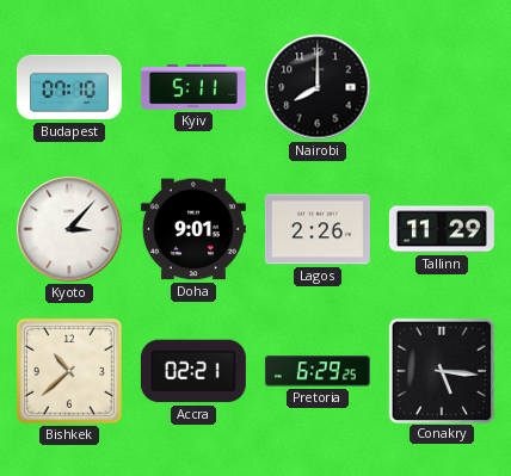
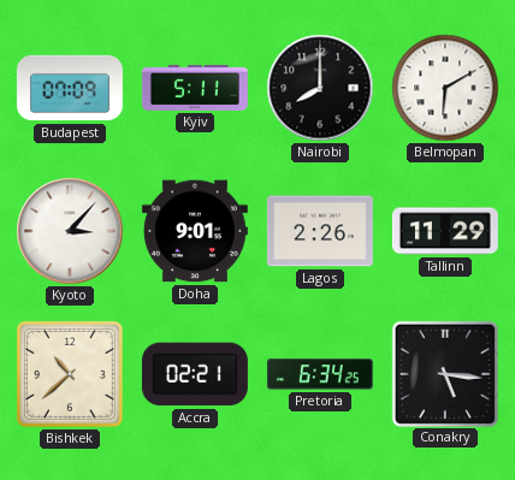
Budapest: 07:10 -> 07:09
Belmopan: none -> 6:10
Pretoria: 6:29 -> 6:34
